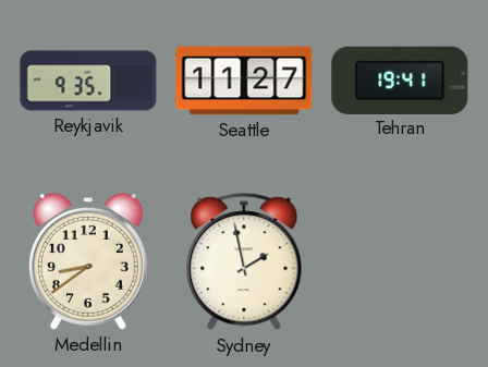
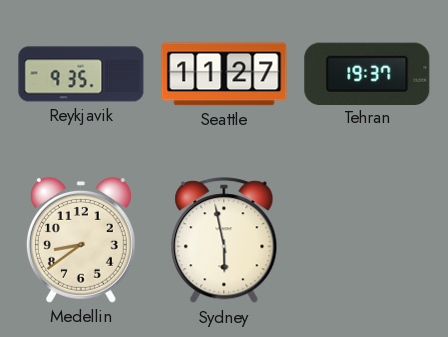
Tehran: 19:41 -> 19:37
Sydney: 1:58 -> 5:58
